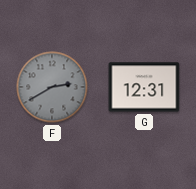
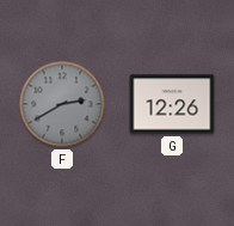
G: 12:31 -> 12:26
